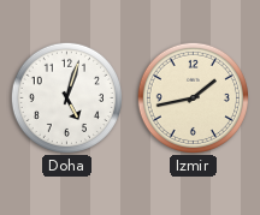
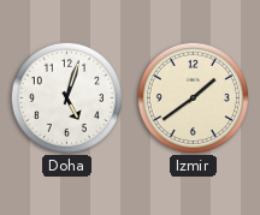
Izmir: 1:43 -> 1:39
